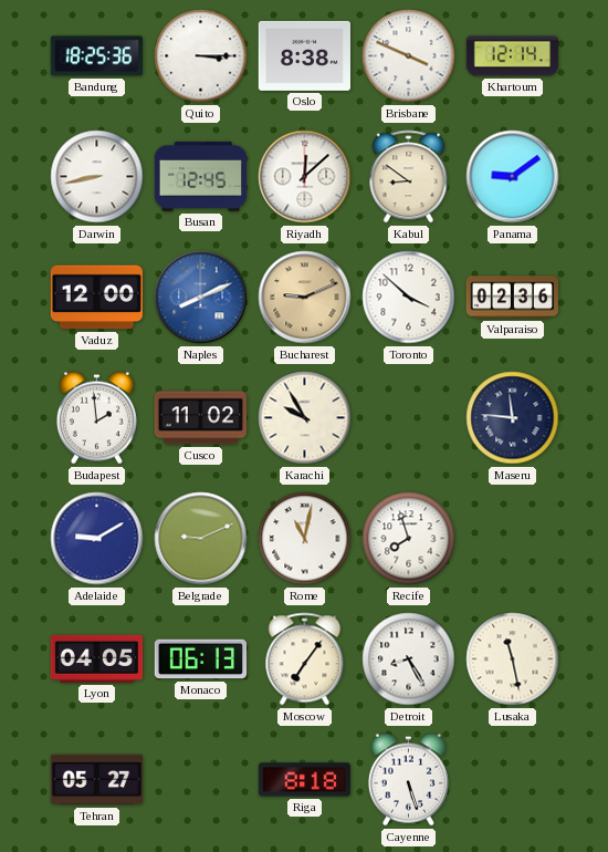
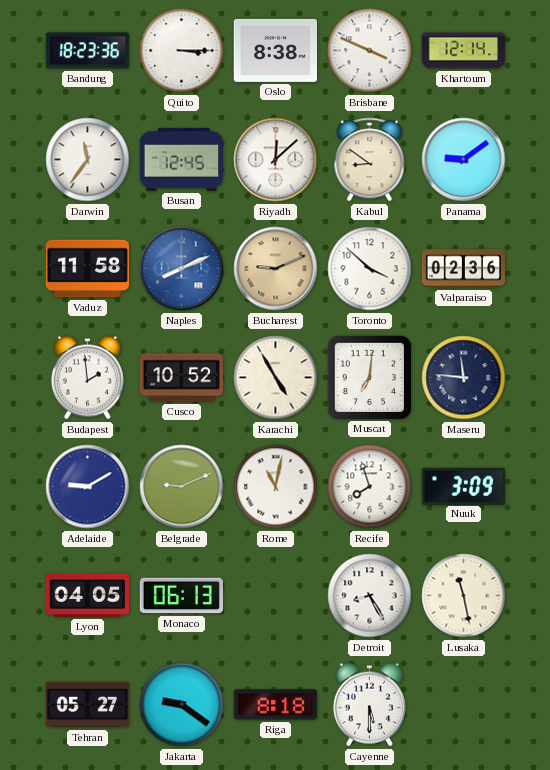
Bandung: 18:25 -> 18:23
Darwin: 8:43 -> 11:36
Vaduz: 12:00 -> 11:58
Cusco: 11:02 -> 10:52
Karachi: 9:55 -> 4:55
Muscat: none -> 7:01
Nuuk: none -> 3:09
Moscow: 7:06 -> none
Jakarta: none -> 9:21
Cayenne: 5:27 -> 5:30
